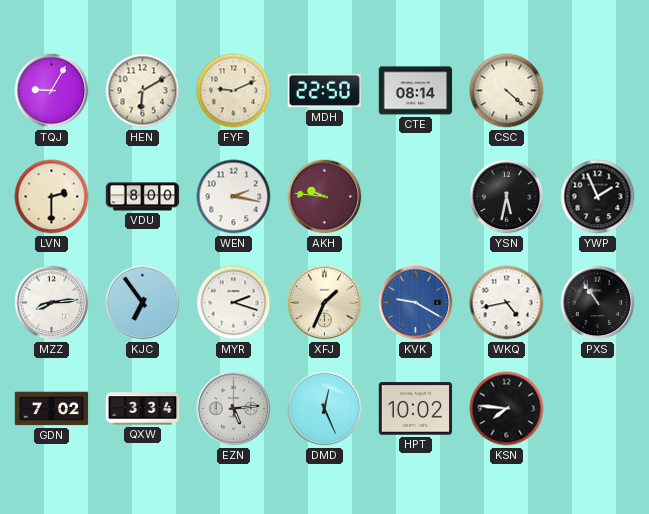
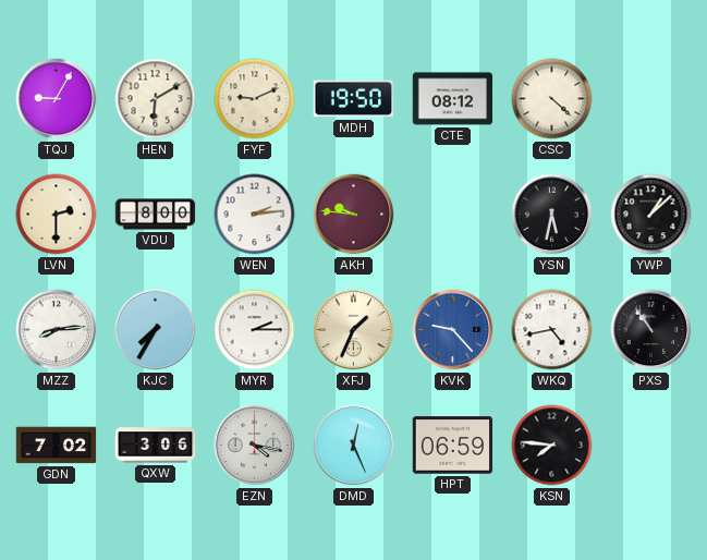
MDH: 22:50 -> 19:50
CTE: 08:14 -> 08:12
WEN: 2:17 -> 2:14
YWP: 1:56 -> 1:08
KJC: 6:54 -> 7:35
MYR: 2:18 -> 2:15
KVK: 9:20 -> 9:23
QXW: 3:34 -> 3:06
EZN: 5:14 -> 4:17
HPT: 10:02 -> 06:59
